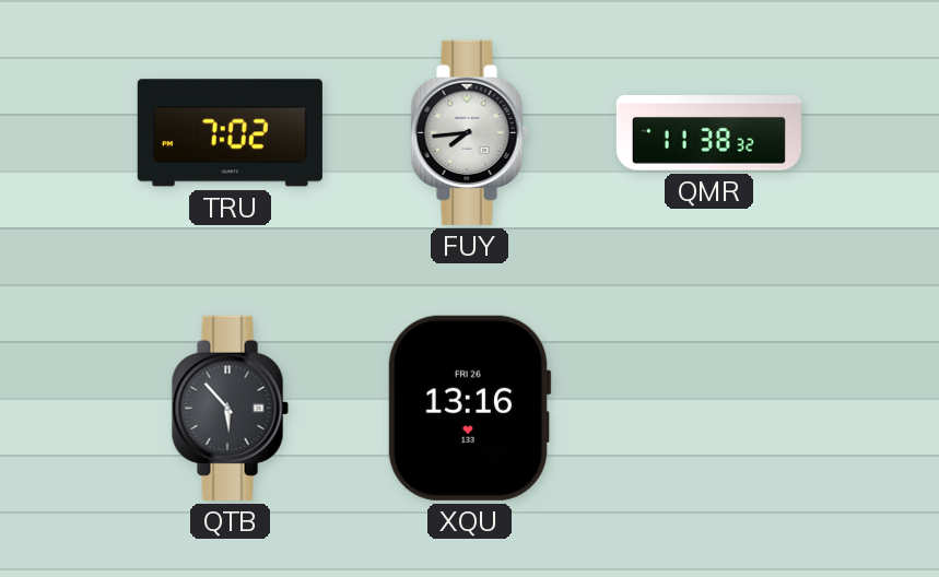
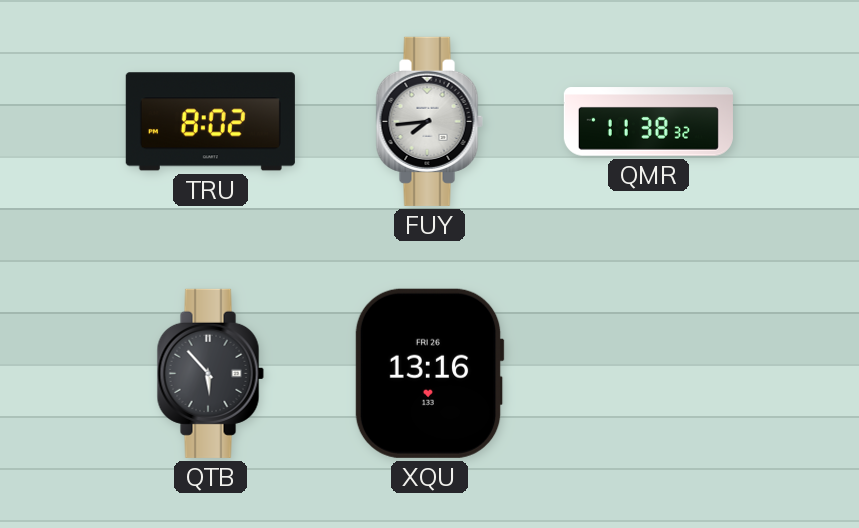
TRU: 7:02 -> 8:02
